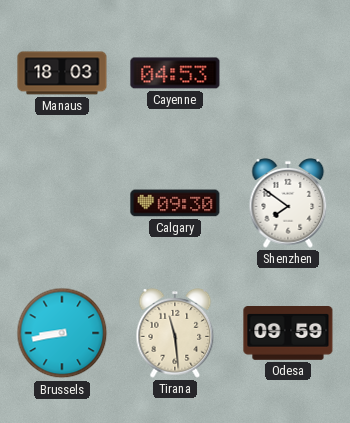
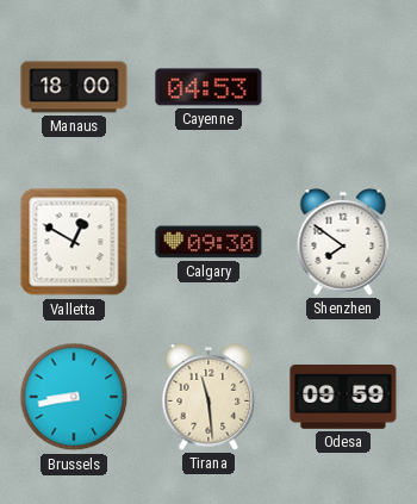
Manaus: 18:03 -> 18:00
Valletta: none -> 12:50
